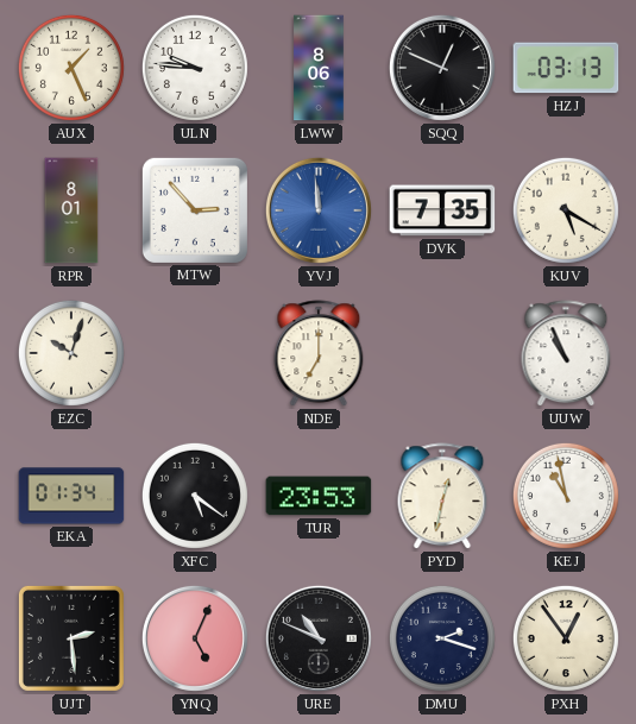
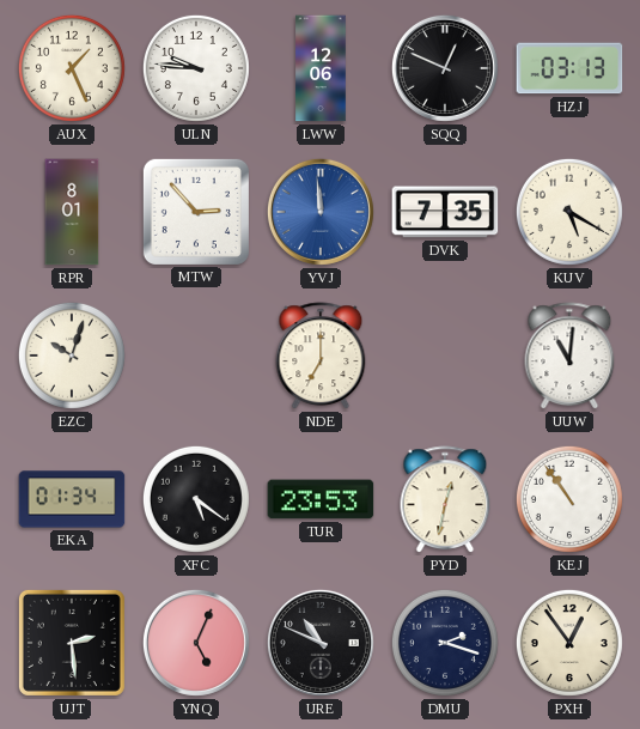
LWW: 8:06 -> 12:06
UUW: 10:56 -> 11:01
KEJ: 10:58 -> 10:54
